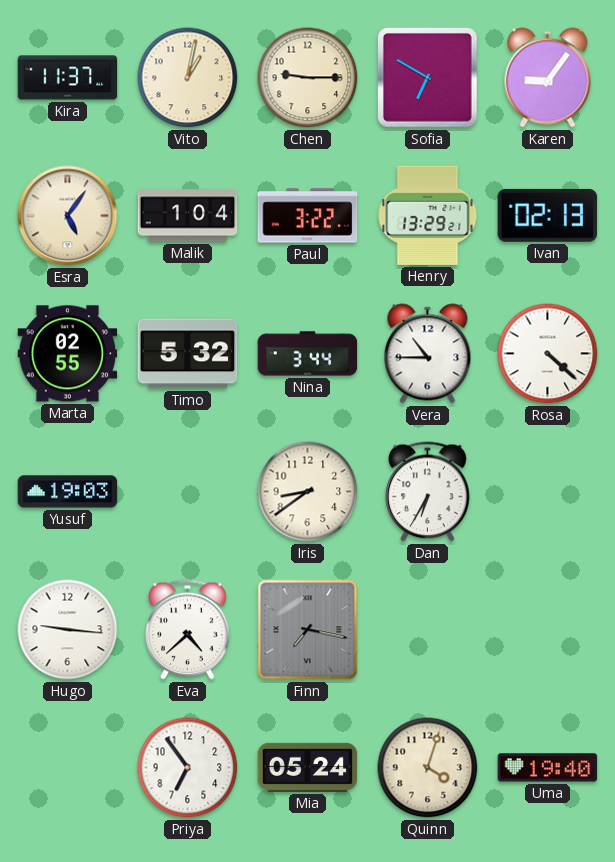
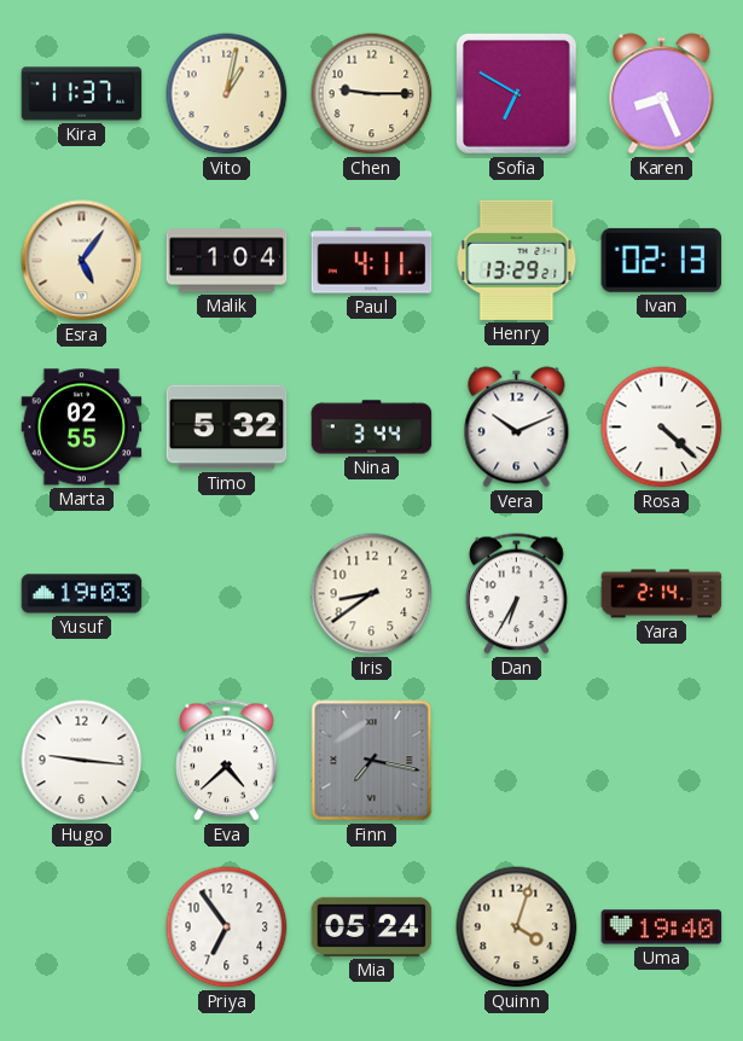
Karen: 9:06 -> 8:26
Paul: 3:22 -> 4:11
Vera: 10:45 -> 10:11
Yara: none -> 2:14
